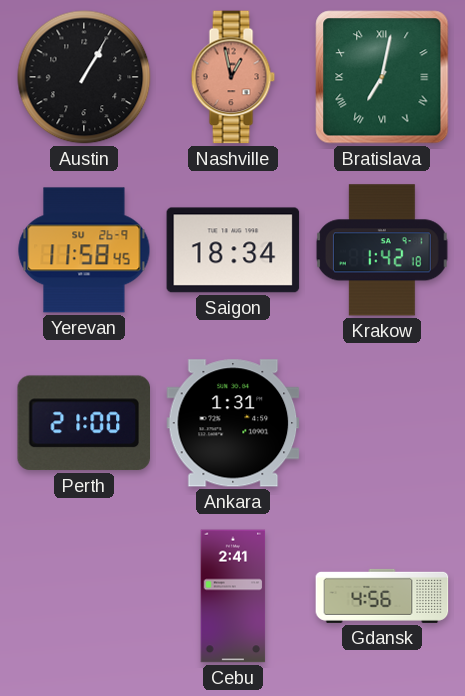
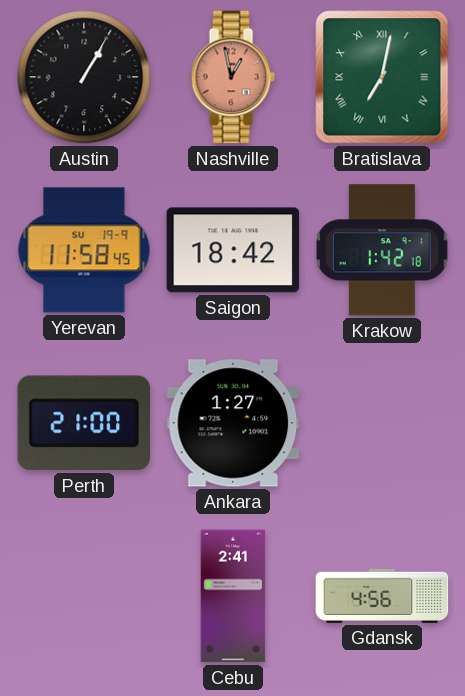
Yerevan date: SU 26-9 -> SU 19-9
Saigon: 18:34 -> 18:42
Ankara: 1:31 -> 1:27
